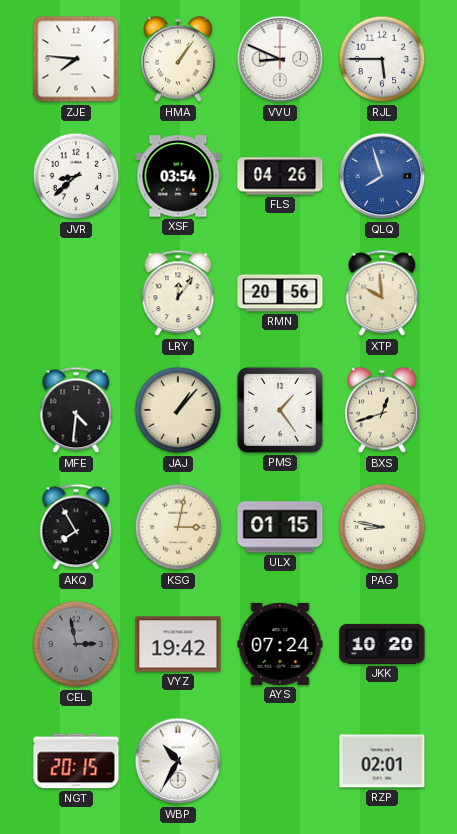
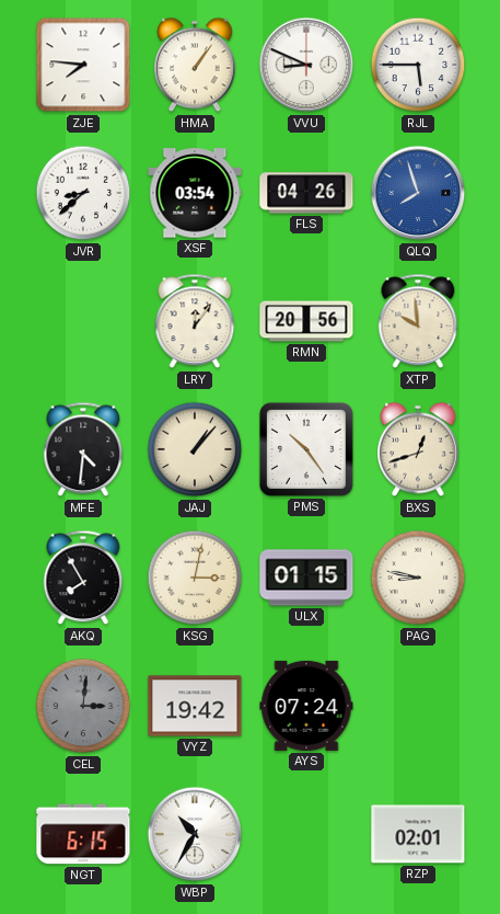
PMS: 1:24 -> 10:24
CEL: 2:58 -> 3:01
JKK: 10:20 -> none
NGT: 20:15 -> 6:15
